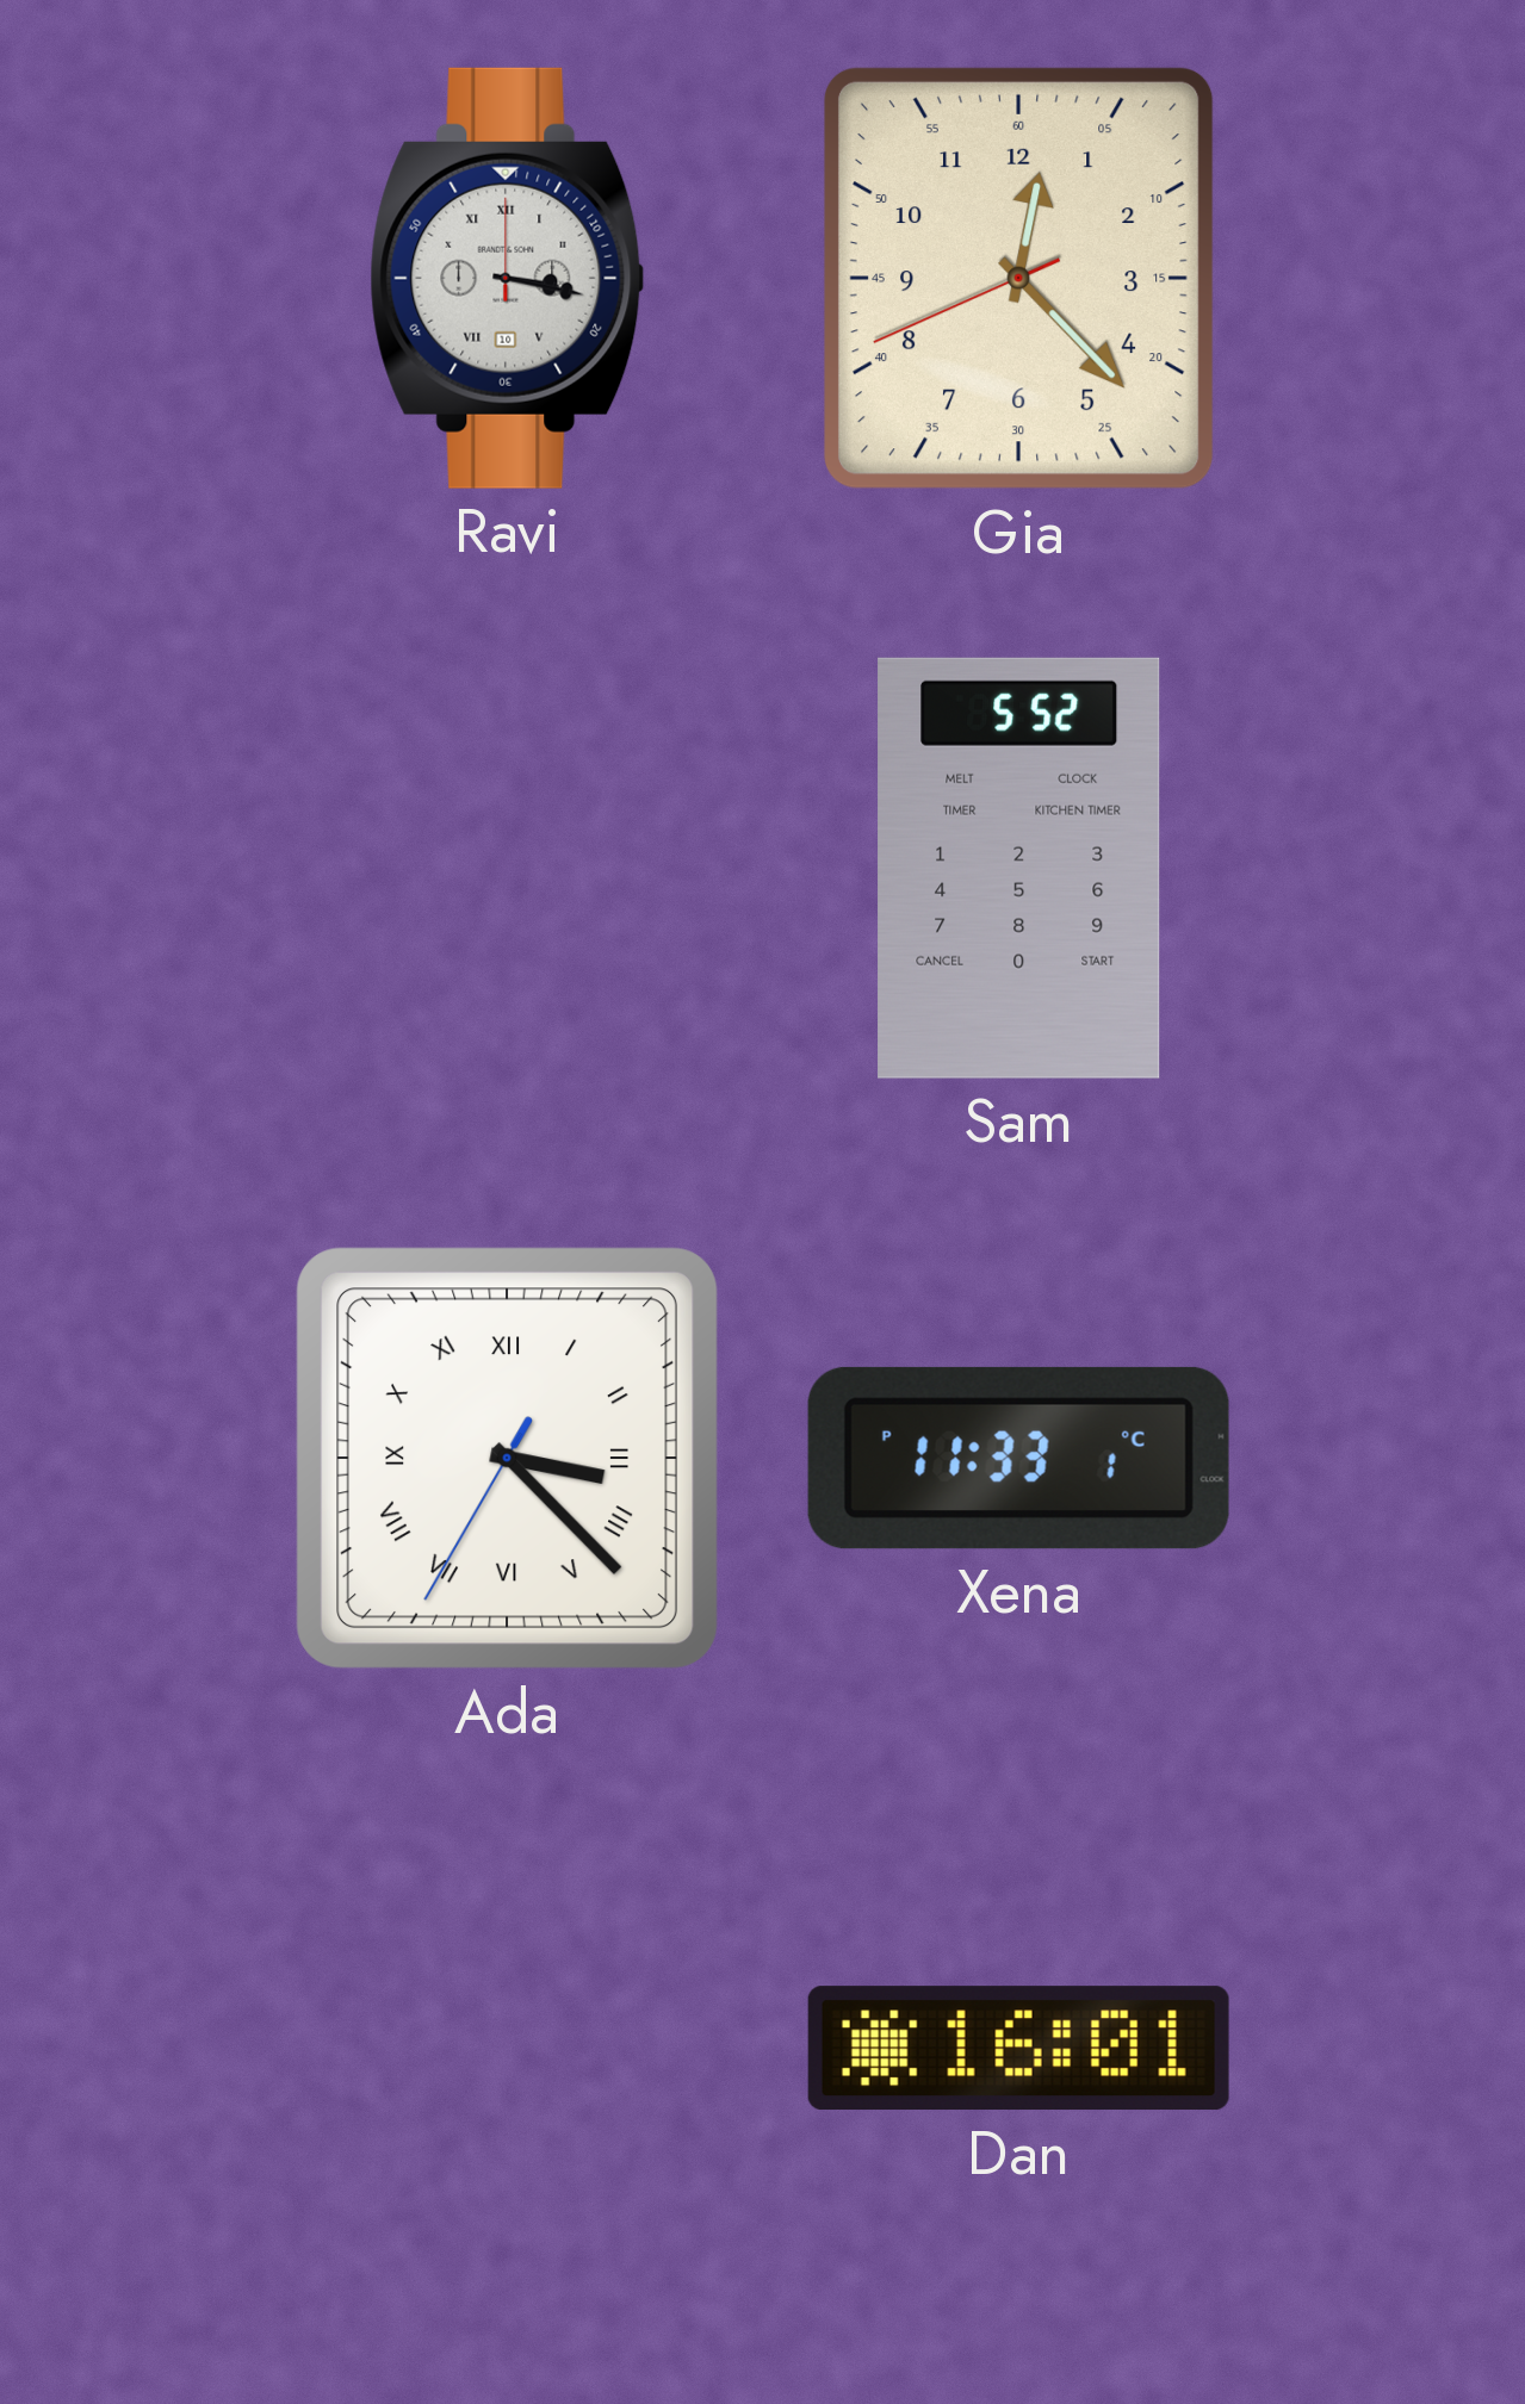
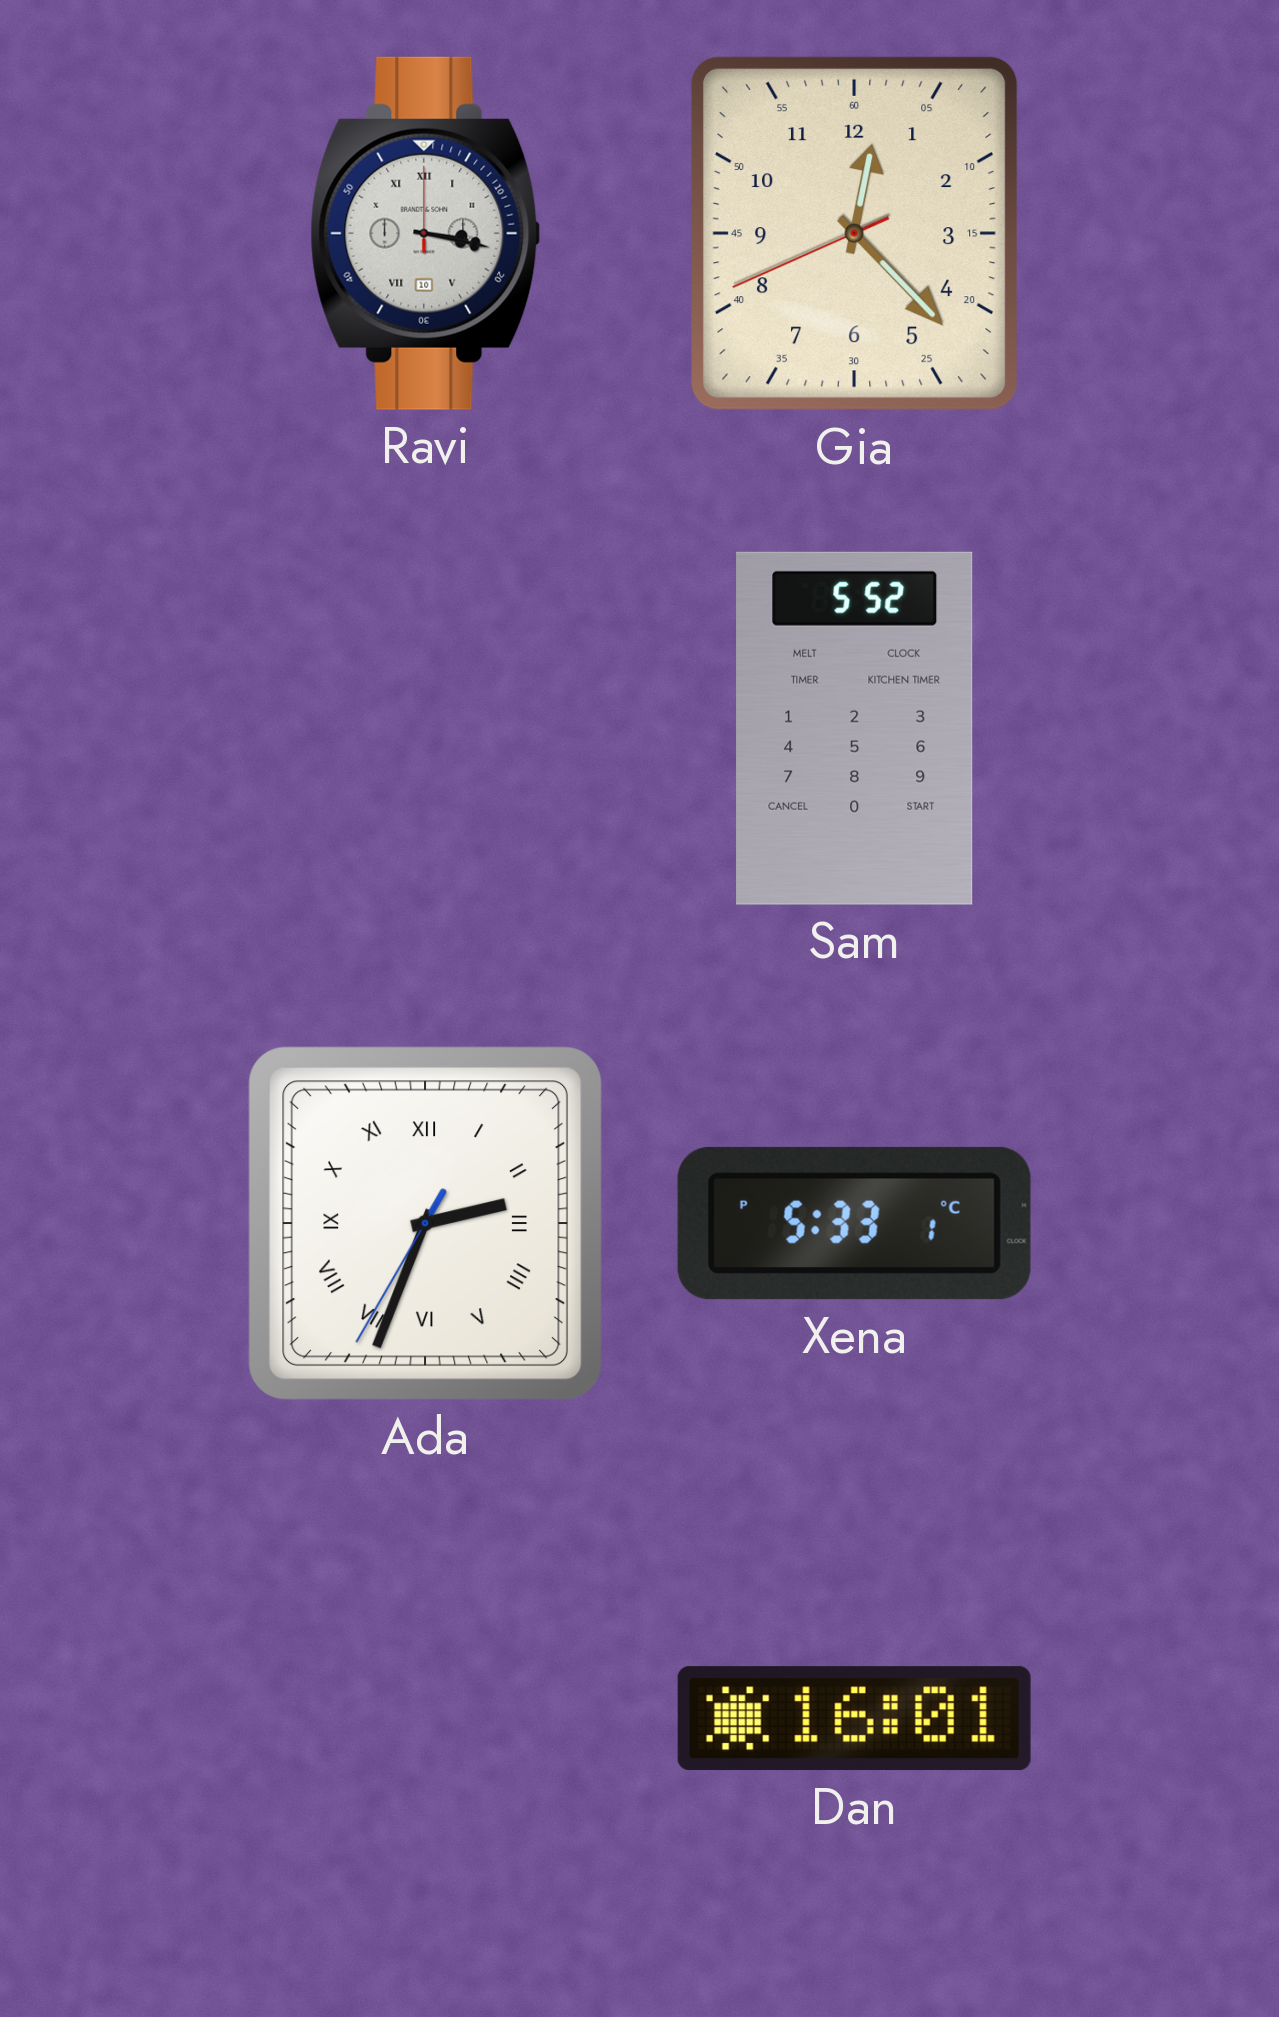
Ada: 3:22 -> 2:33
Xena: 11:33 -> 5:33
